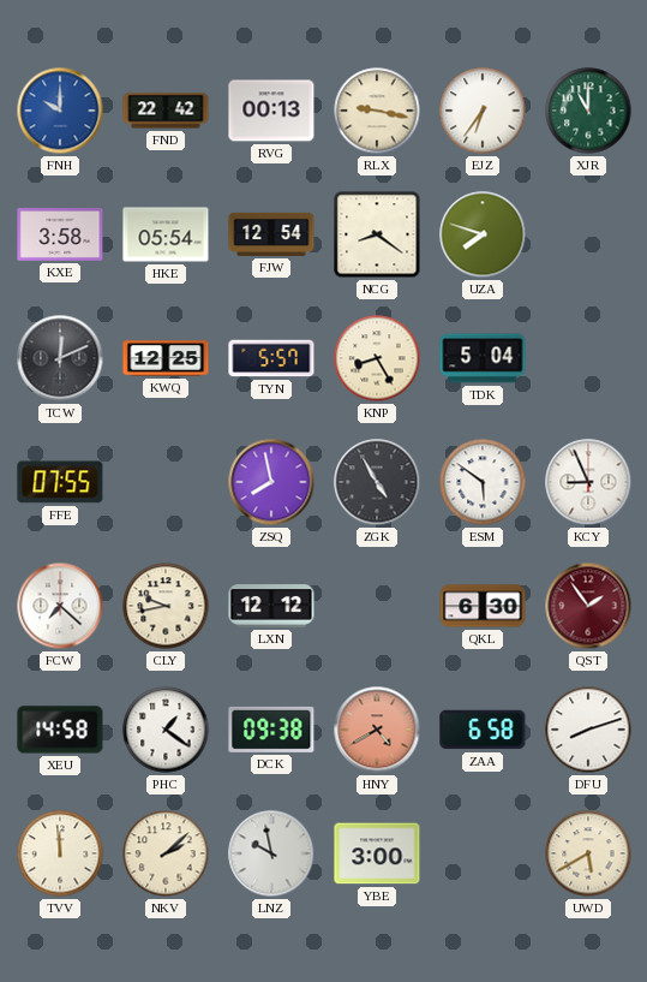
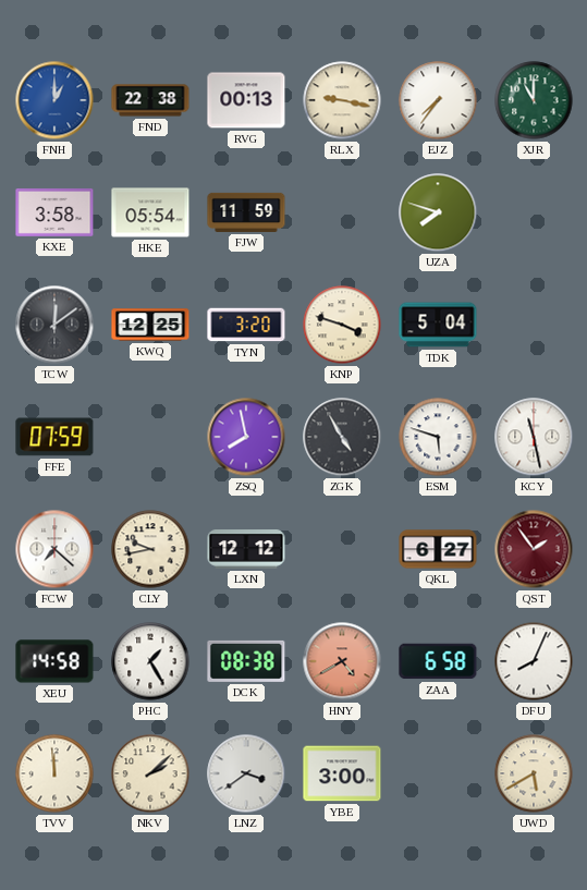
FNH: 10:00 -> 1:00
FND: 22:42 -> 22:38
EJZ: 6:36 -> 7:36
FJW: 12:54 -> 11:59
NCG: 8:21 -> none
TCW: 12:11 -> 12:09
TYN: 5:57 -> 3:20
KNP: 8:25 -> 3:48
FFE: 07:55 -> 07:59
ESM: 5:51 -> 5:48
KCY: 8:56 -> 11:28
QKL: 6:30 -> 6:27
PHC: 1:21 -> 1:25
DCK: 09:38 -> 08:38
DFU: 8:12 -> 8:04
LNZ: 9:58 -> 3:39
